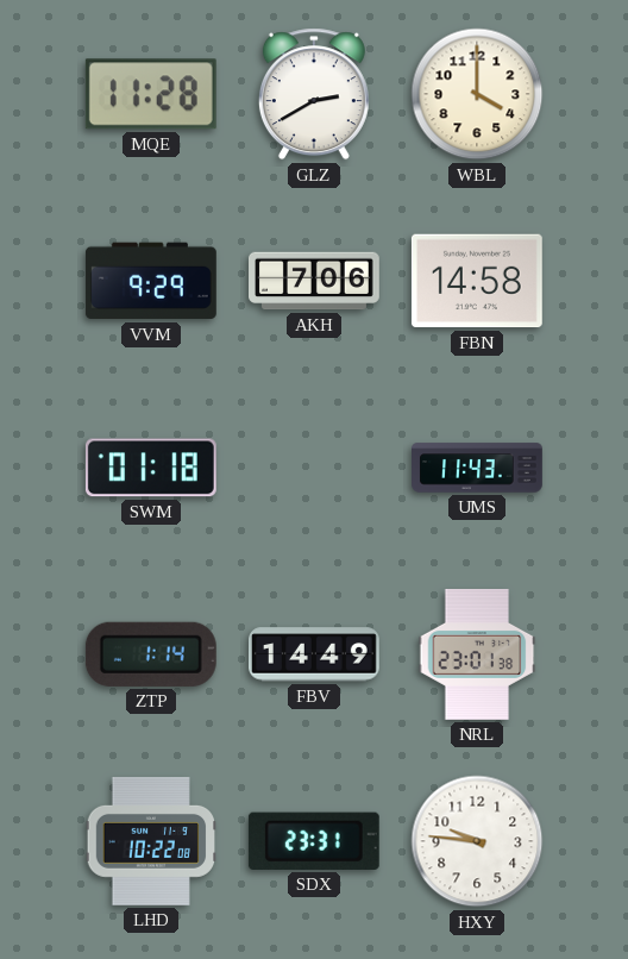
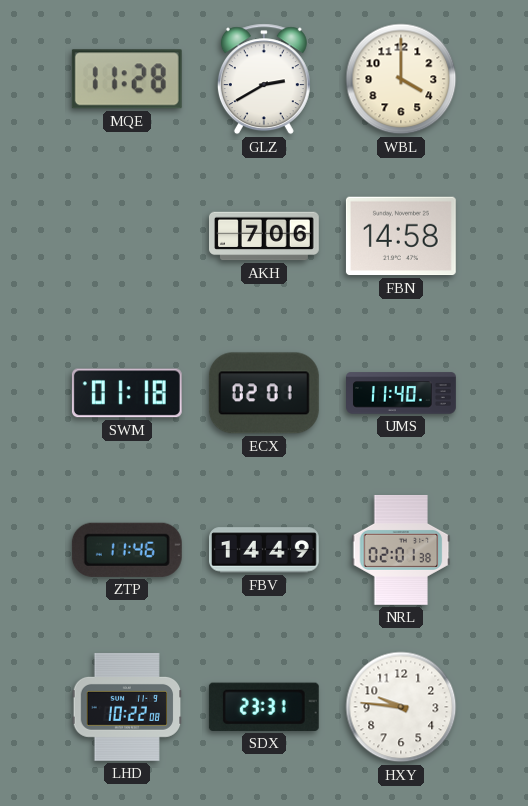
VVM: 9:29 -> none
ECX: none -> 02:01
UMS: 11:43 -> 11:40
ZTP: 1:14 -> 11:46
NRL: 23:01 -> 02:01
